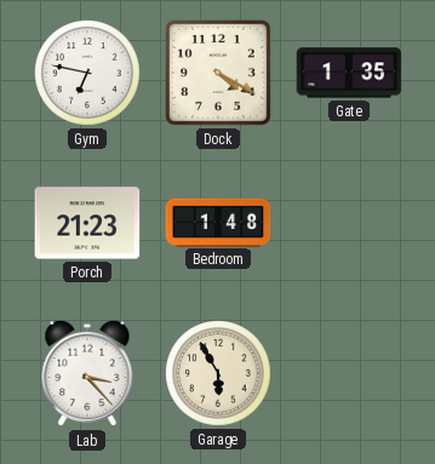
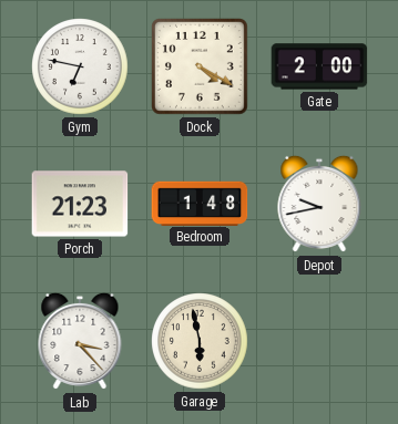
Gate: 1:35 -> 2:00
Depot: none -> 9:43
Garage: 5:55 -> 5:58
